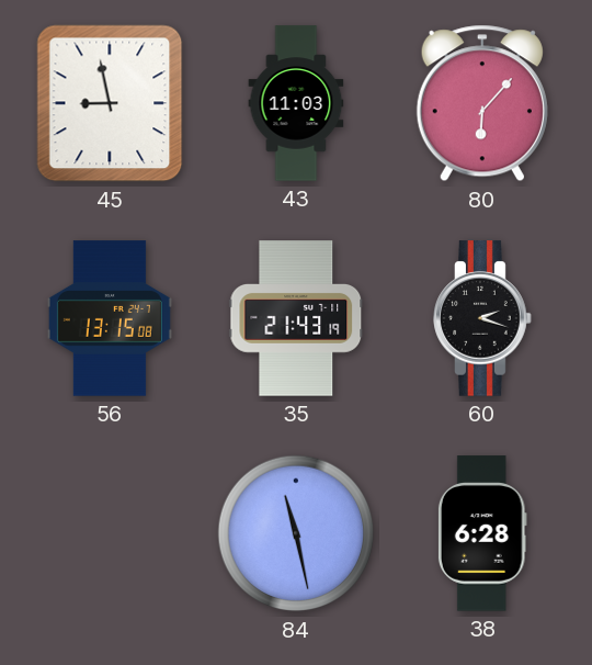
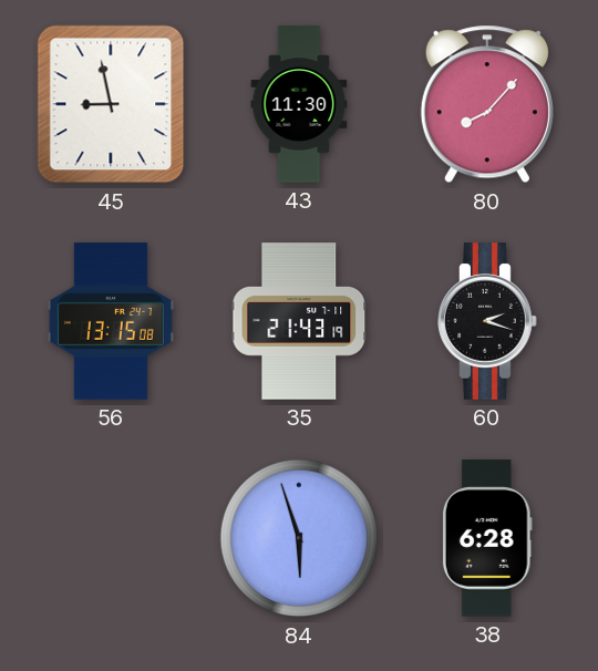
43: 11:03 -> 11:30
80: 6:07 -> 8:07
84: 11:28 -> 5:57
